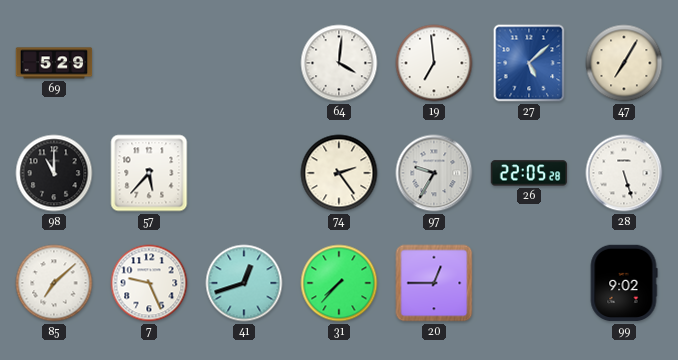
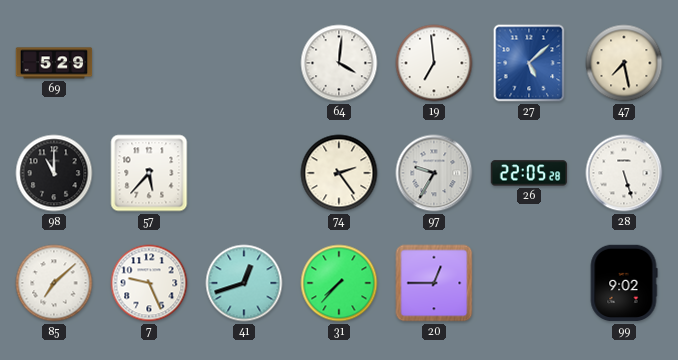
47: 7:05 -> 7:28
